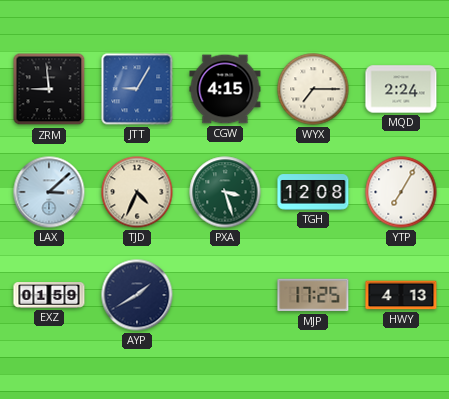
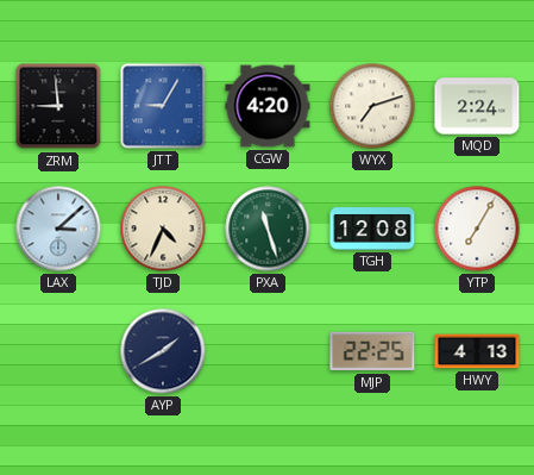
CGW: 4:15 -> 4:20
WYX: 7:15 -> 7:12
PXA: 3:27 -> 11:27
EXZ: 01:59 -> none
MJP: 17:25 -> 22:25
